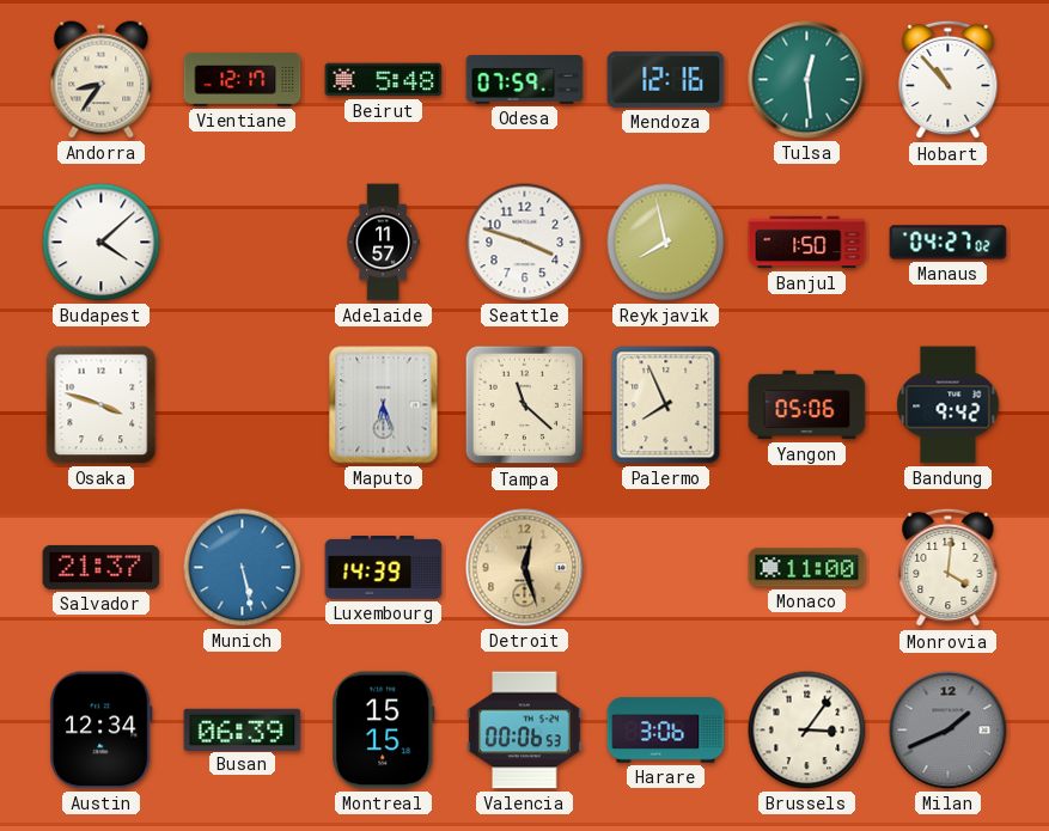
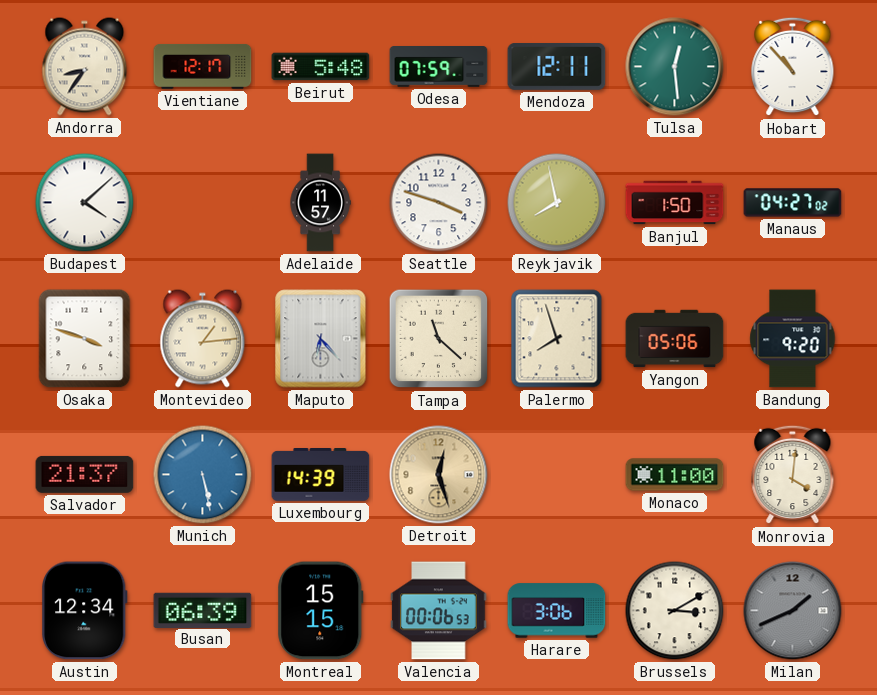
Mendoza: 12:16 -> 12:11
Montevideo: none -> 1:14
Maputo: 6:27 -> 6:23
Palermo: 7:56 -> 7:57
Bandung: 9:42 -> 9:20
Brussels: 3:06 -> 3:10
